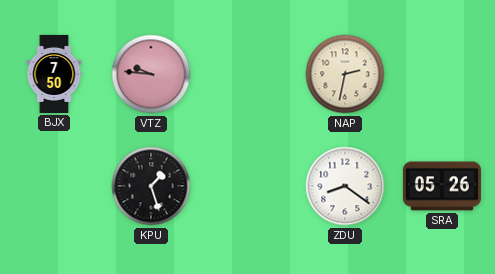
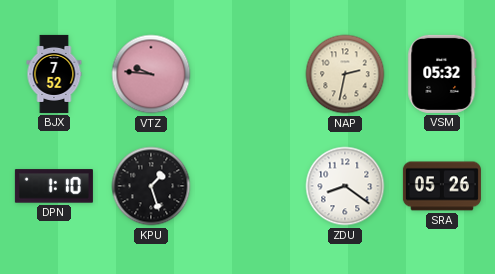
BJX: 7:50 -> 7:52
VSM: none -> 05:32
DPN: none -> 1:10
